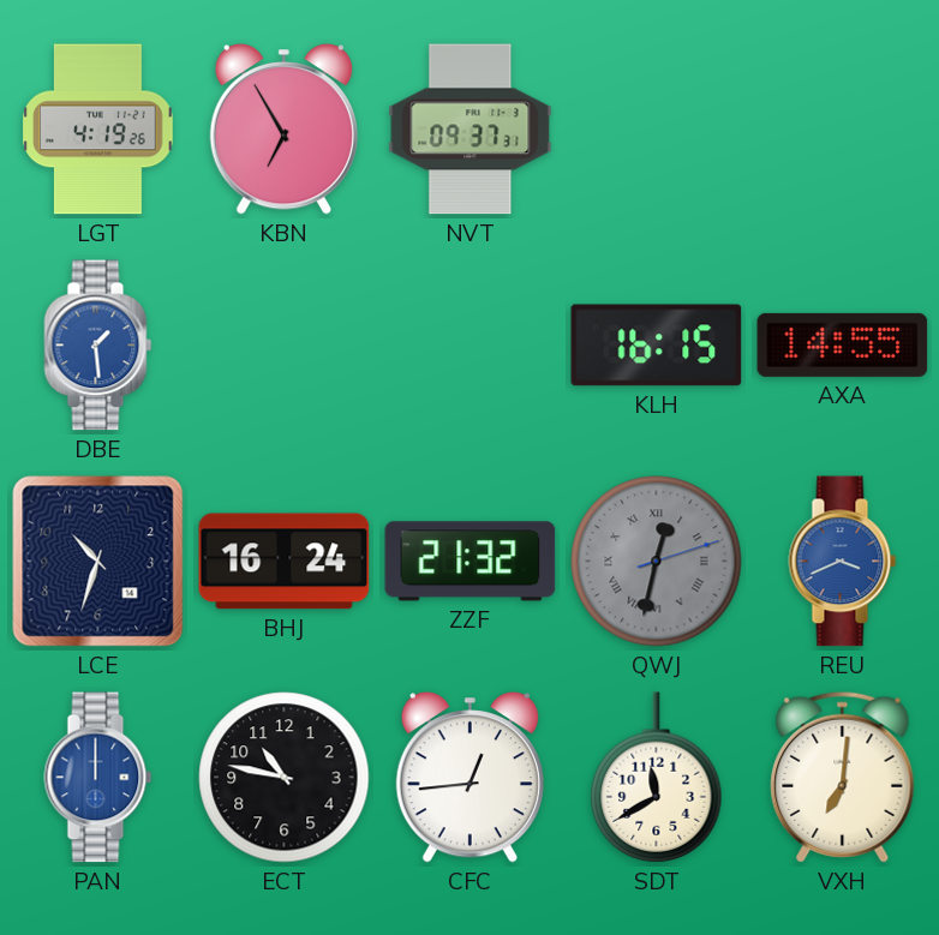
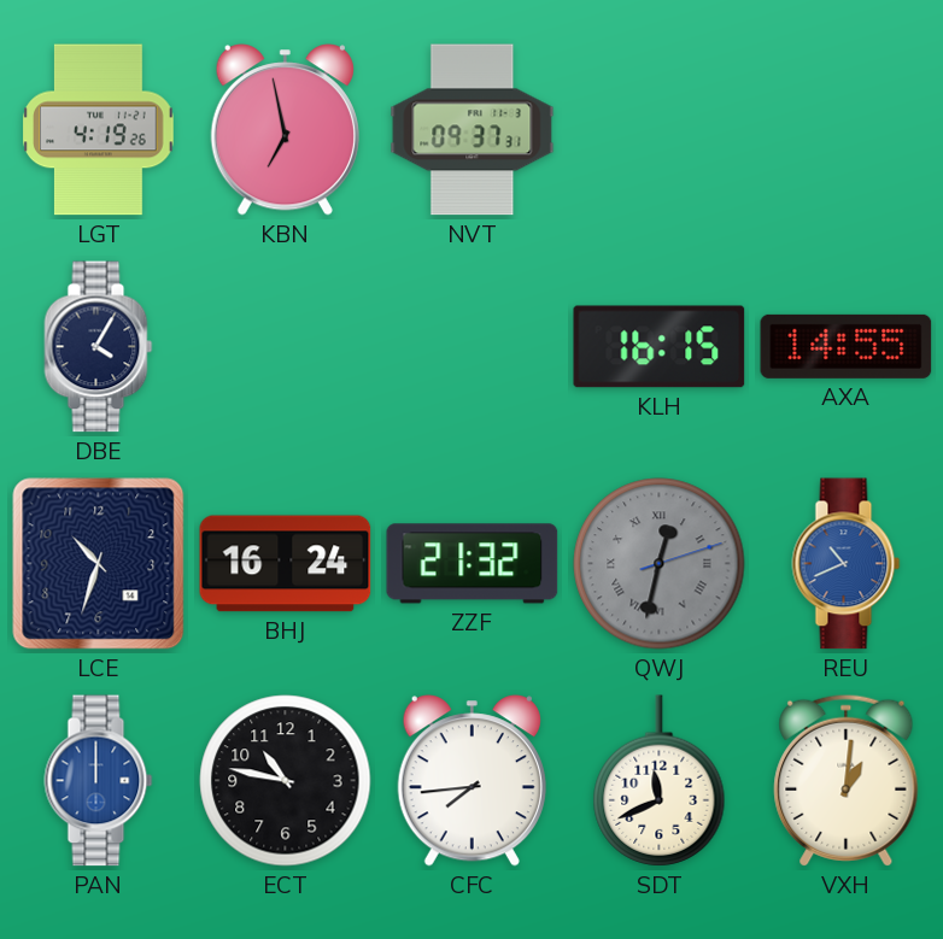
KBN: 6:55 -> 6:58
DBE: 1:29 -> 4:05
DBE dial: blue -> navy
REU: 3:41 -> 10:41
CFC: 12:44 -> 7:44
SDT: 11:40 -> 11:41
VXH: 7:01 -> 1:01
